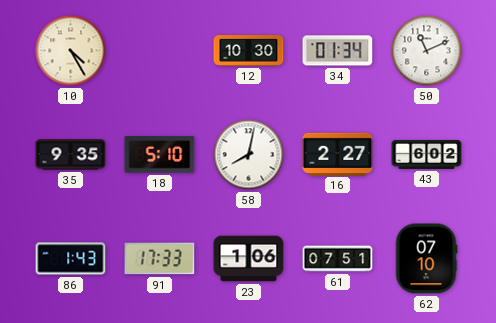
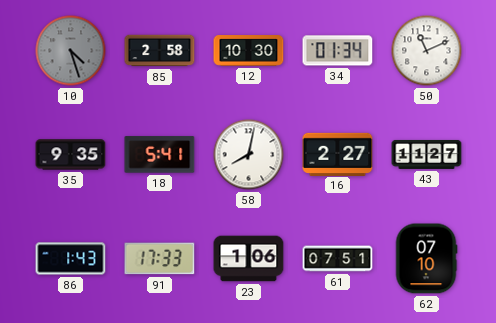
10: 4:25 -> 4:27
10 dial: cream -> grey
85: none -> 2:58
18: 5:10 -> 5:41
43: 6:02 -> 11:27
